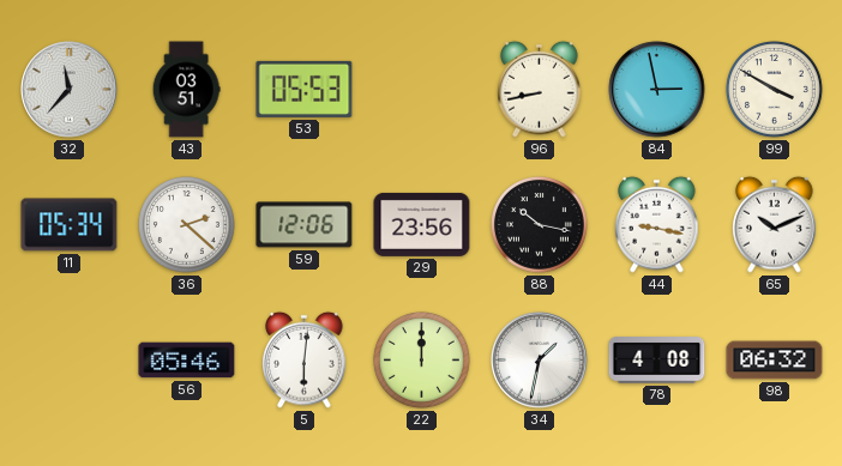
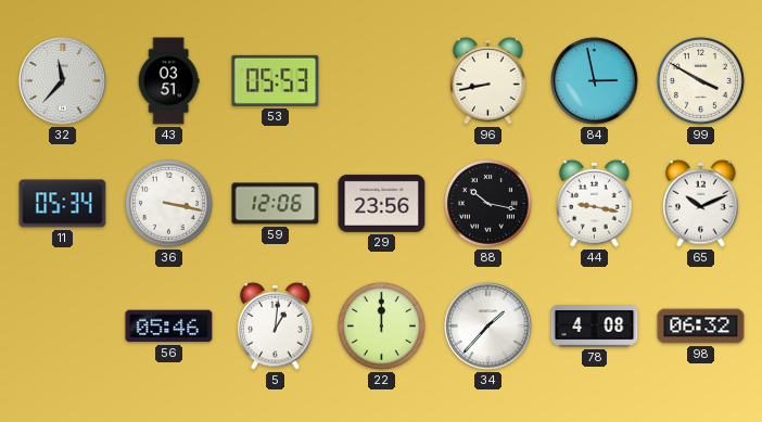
36: 2:22 -> 3:17
5: 6:01 -> 1:01
34: 1:32 -> 1:37
